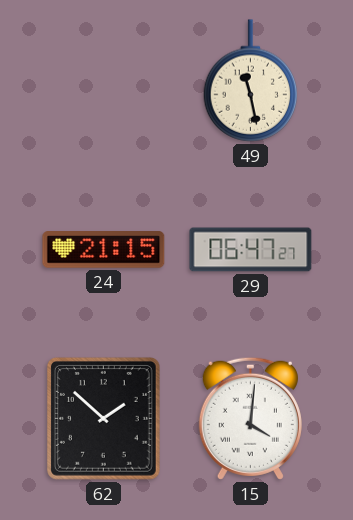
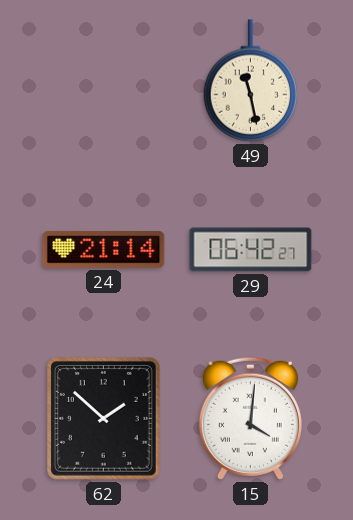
24: 21:15 -> 21:14
29: 06:47 -> 06:42
